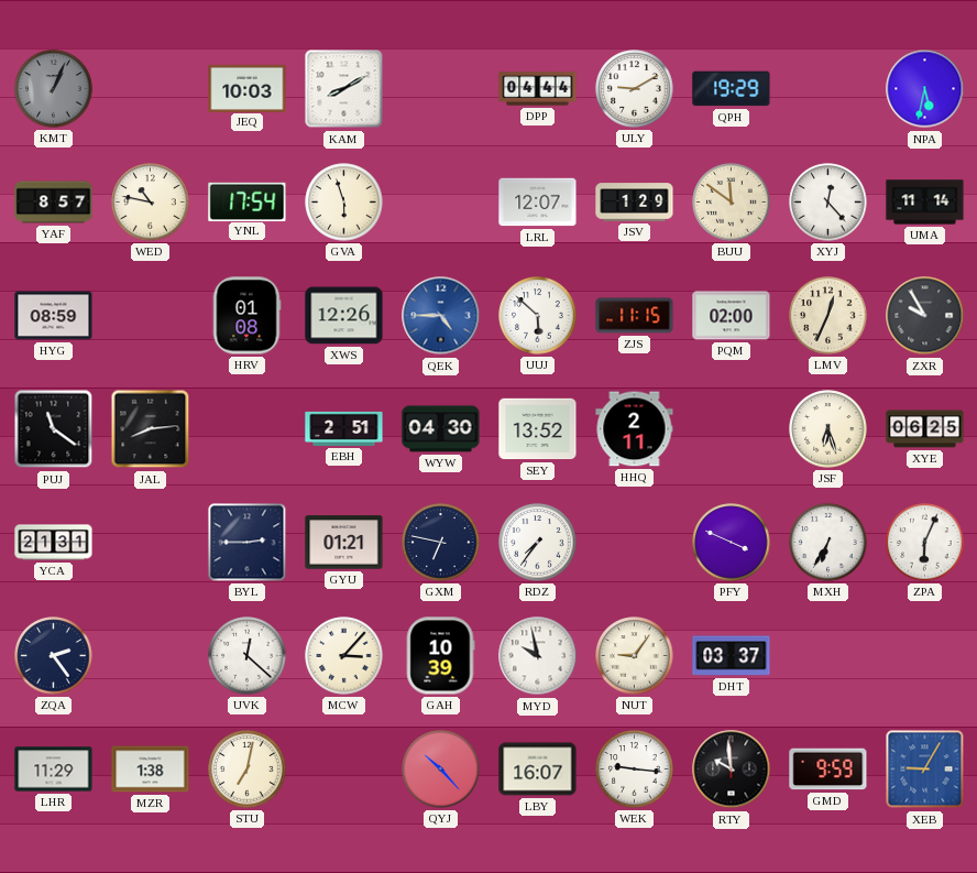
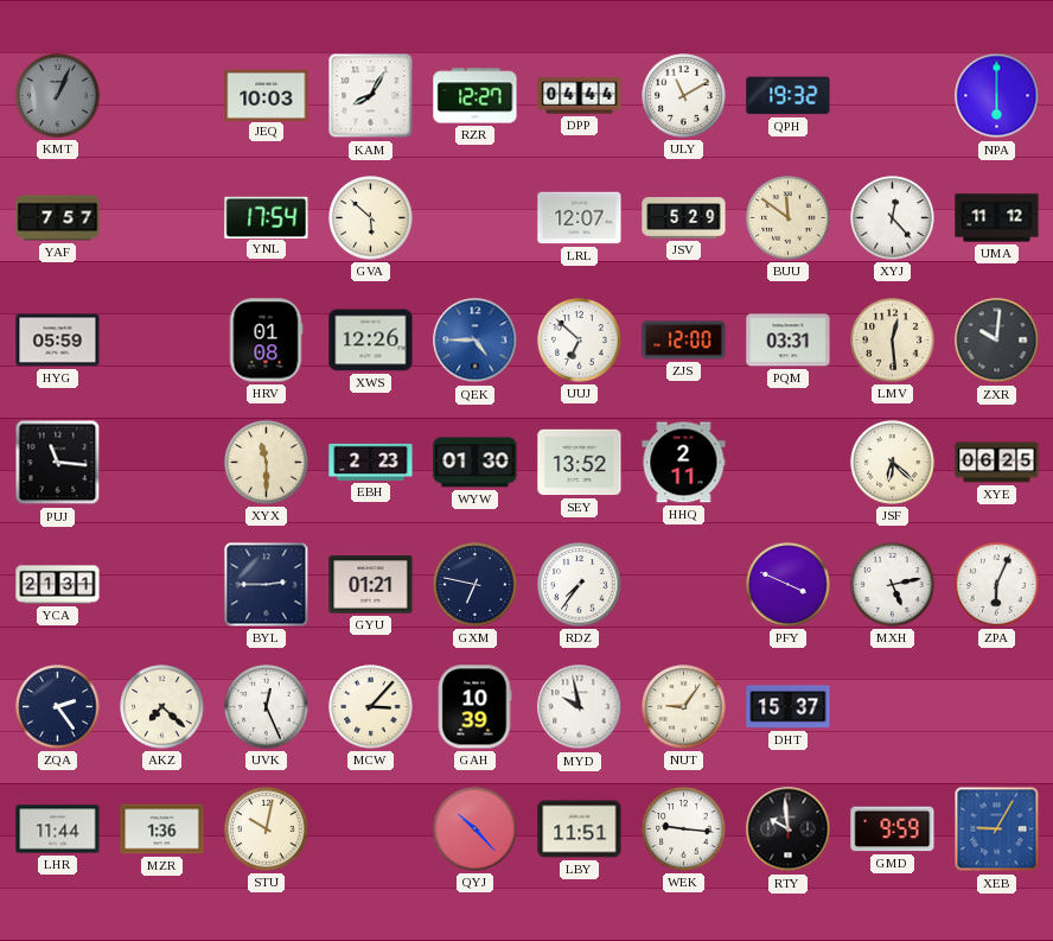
KAM: 8:10 -> 8:05
RZR: none -> 12:27
ULY: 9:10 -> 11:10
QPH: 19:29 -> 19:32
NPA: 5:32 -> 6:00
YAF: 8:57 -> 7:57
WED: 10:47 -> none
GVA: 5:57 -> 5:52
JSV: 1:29 -> 5:29
UMA: 11:14 -> 11:12
HYG: 08:59 -> 05:59
UUJ: 5:52 -> 6:52
ZJS: 11:15 -> 12:00
PQM: 02:00 -> 03:31
LMV: 12:34 -> 12:29
ZXR: 9:55 -> 10:01
PUJ: 11:21 -> 11:16
JAL: 8:14 -> none
XYX: none -> 11:30
EBH: 2:51 -> 2:23
WYW: 04:30 -> 01:30
JSF: 6:27 -> 6:22
MXH: 6:35 -> 5:13
AKZ: none -> 7:22
UVK: 12:22 -> 12:26
DHT: 03:37 -> 15:37
LHR: 11:29 -> 11:44
MZR: 1:38 -> 1:36
STU: 7:02 -> 10:02
LBY: 16:07 -> 11:51
